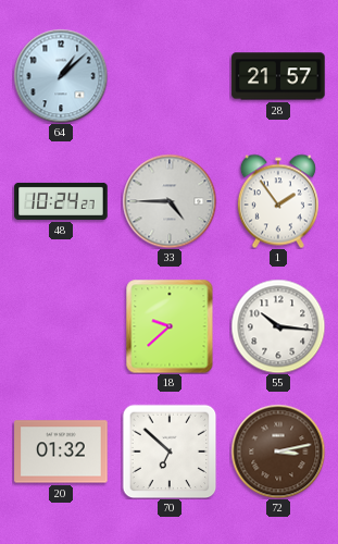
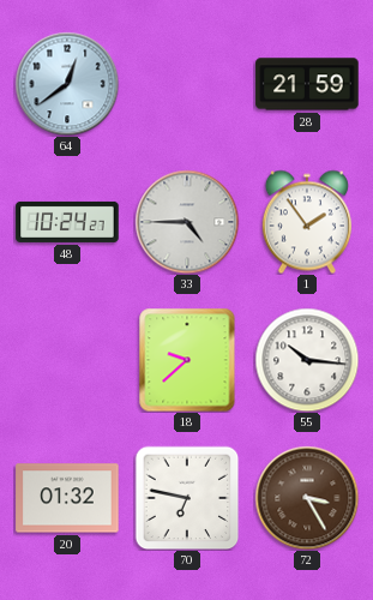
64: 1:08 -> 12:39
28: 21:57 -> 21:59
70: 6:52 -> 6:47
72: 3:13 -> 3:25
